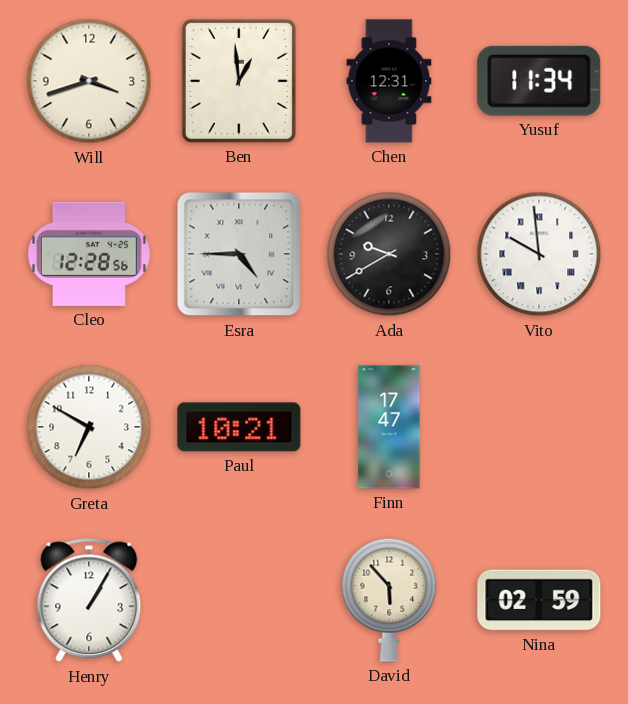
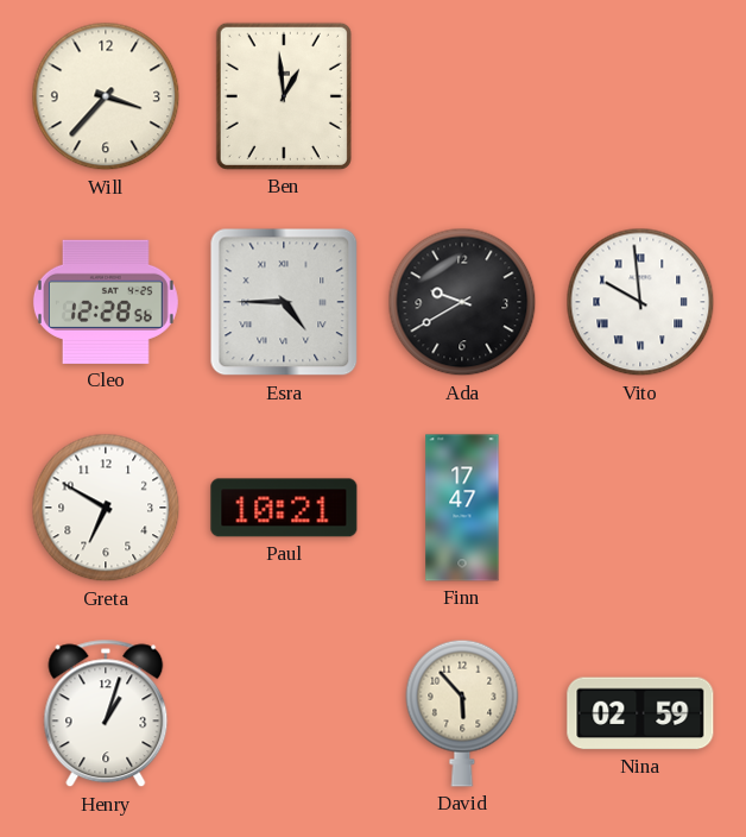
Will: 3:42 -> 3:37
Chen: 12:31 -> none
Yusuf: 11:34 -> none
Henry: 1:05 -> 1:03
